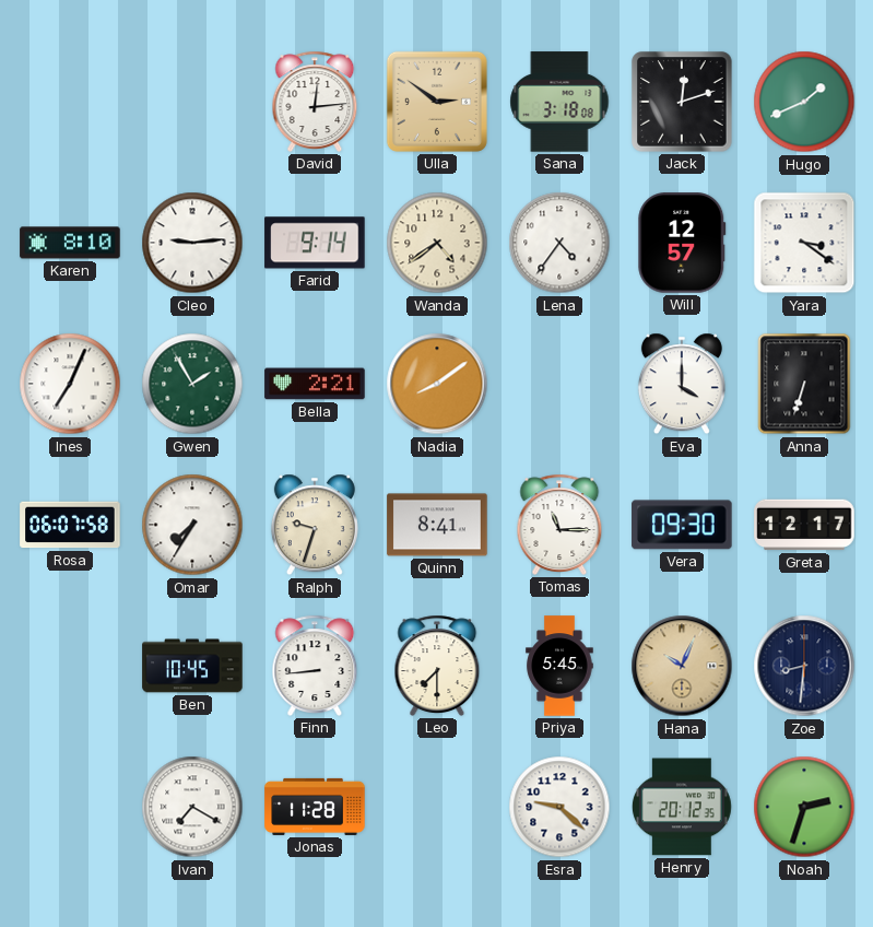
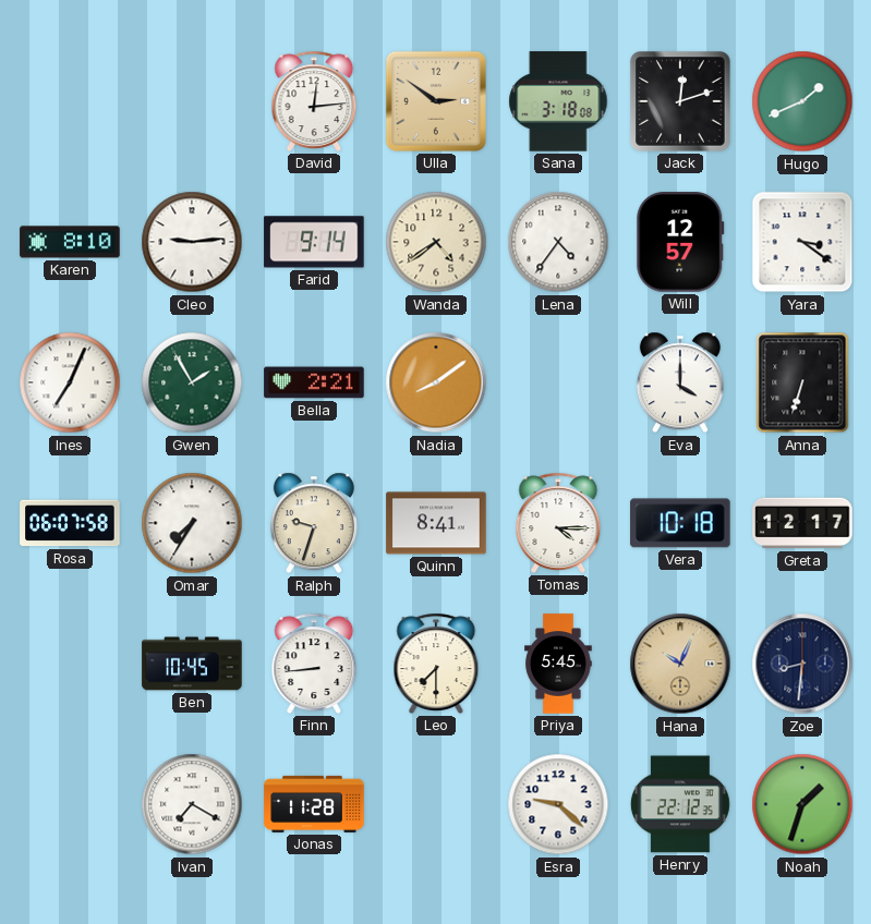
Tomas: 11:15 -> 4:15
Vera: 09:30 -> 10:18
Henry: 20:12 -> 22:12
Noah: 2:33 -> 1:33
